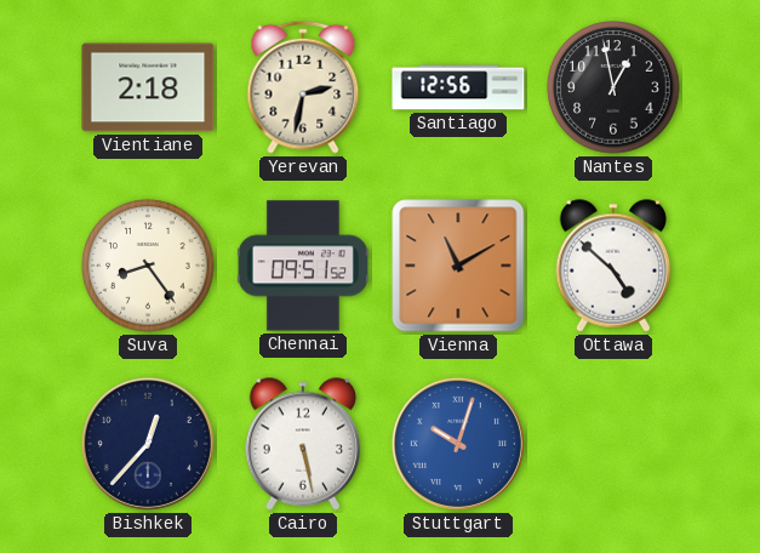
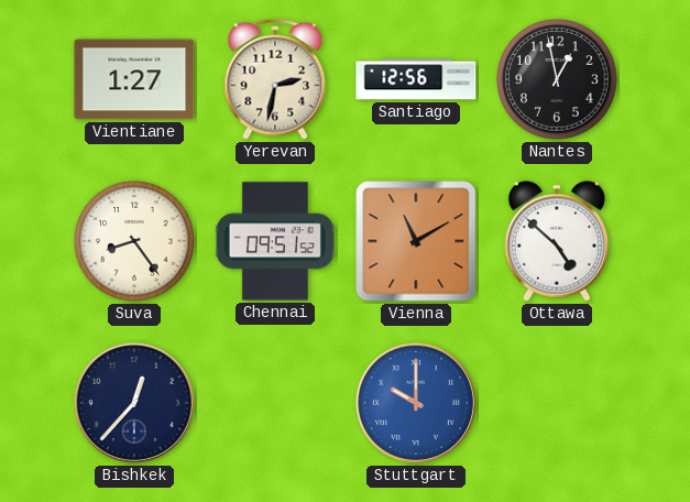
Vientiane: 2:18 -> 1:27
Cairo: 5:28 -> none
Stuttgart: 10:03 -> 10:00
